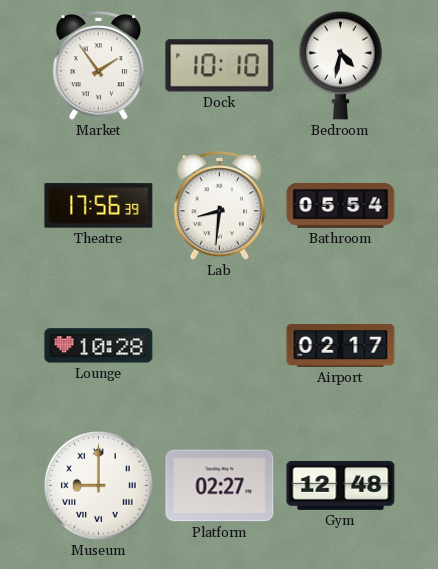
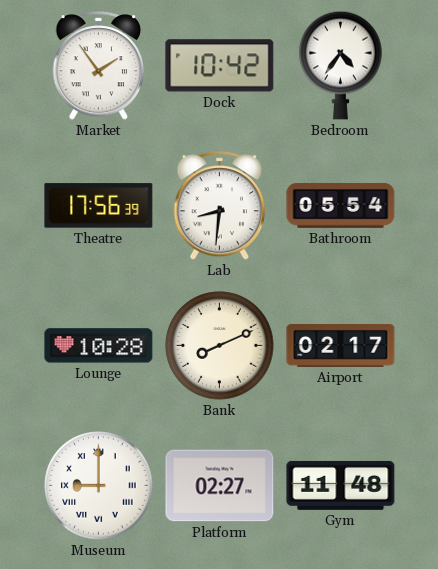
Dock: 10:10 -> 10:42
Bedroom: 4:32 -> 4:36
Bank: none -> 8:11
Gym: 12:48 -> 11:48
